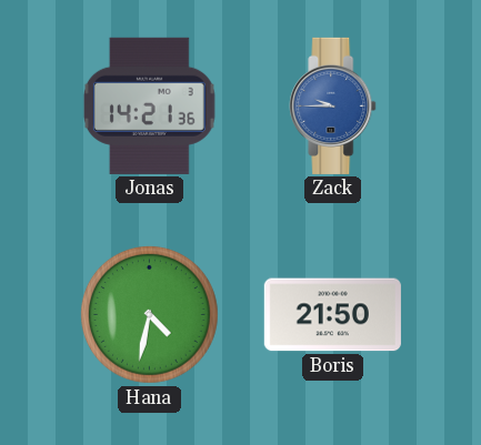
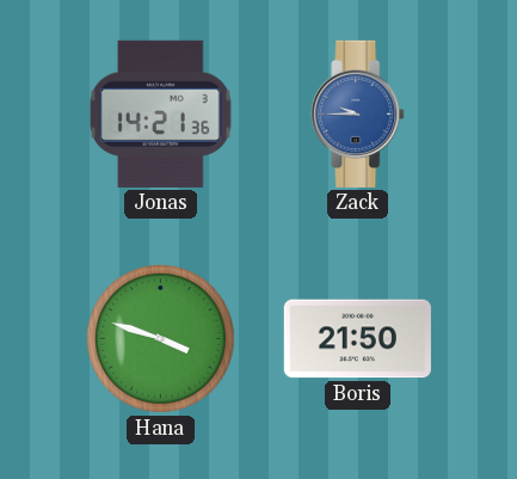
Hana: 4:32 -> 3:48
